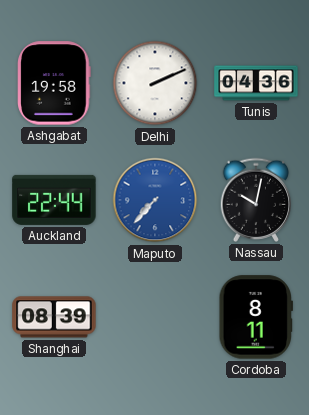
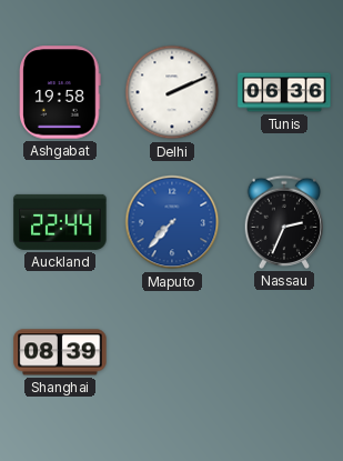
Tunis: 04:36 -> 06:36
Nassau: 10:02 -> 2:34
Cordoba: 8:11 -> none
